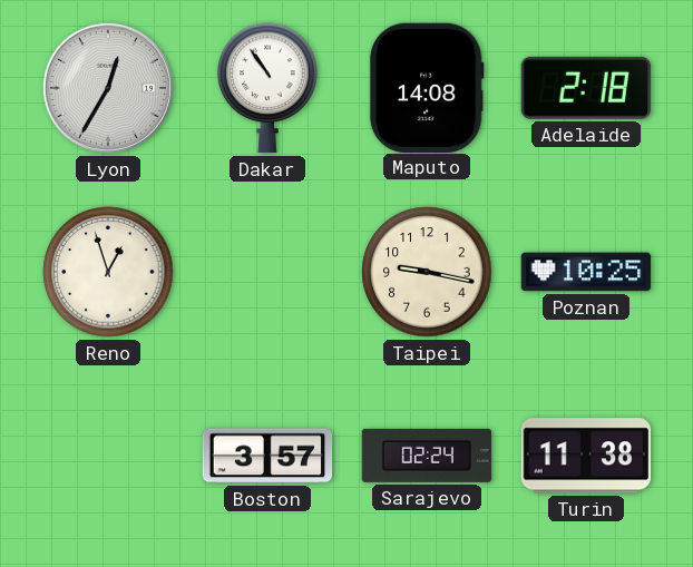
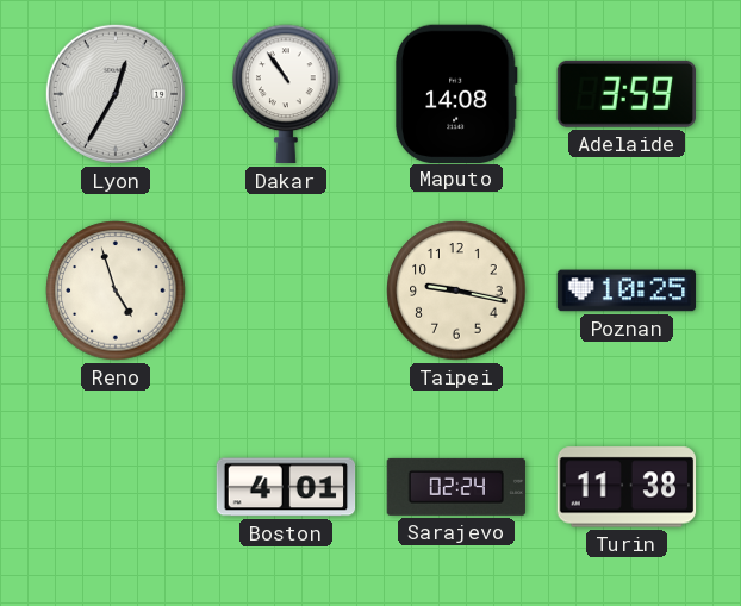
Adelaide: 2:18 -> 3:59
Reno: 12:57 -> 4:57
Boston: 3:57 -> 4:01
